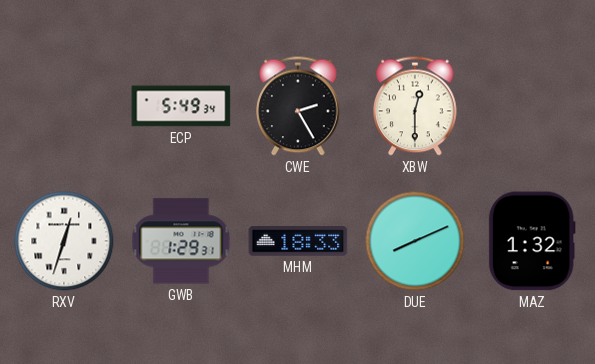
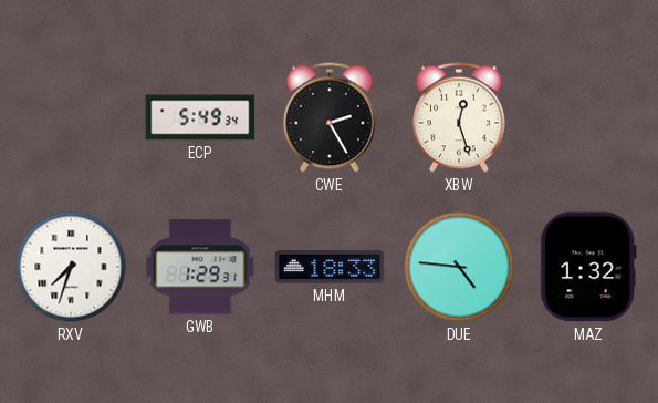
XBW: 12:30 -> 12:27
RXV: 12:33 -> 7:33
DUE: 8:11 -> 4:46
